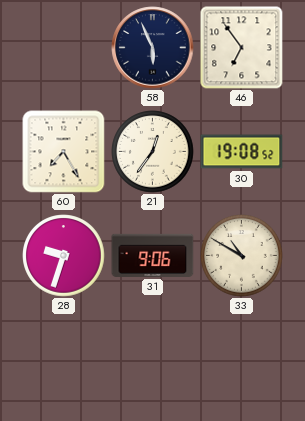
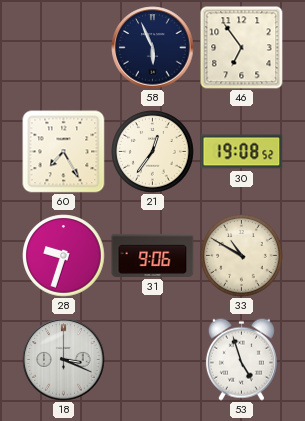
18: none -> 3:19
53: none -> 4:57
